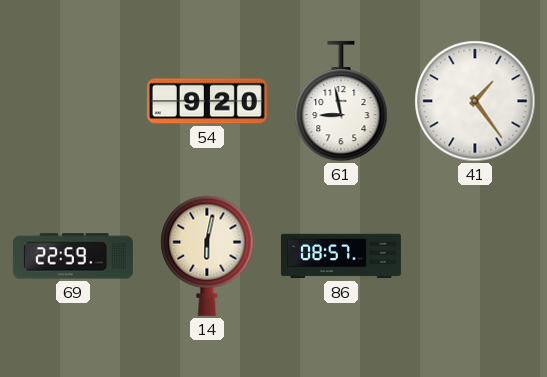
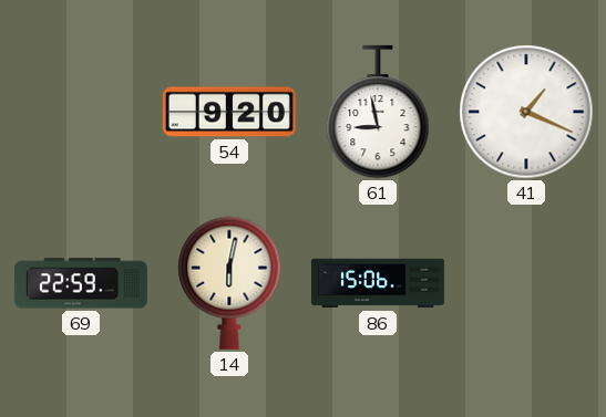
41: 1:24 -> 1:19
86: 08:57 -> 15:06
